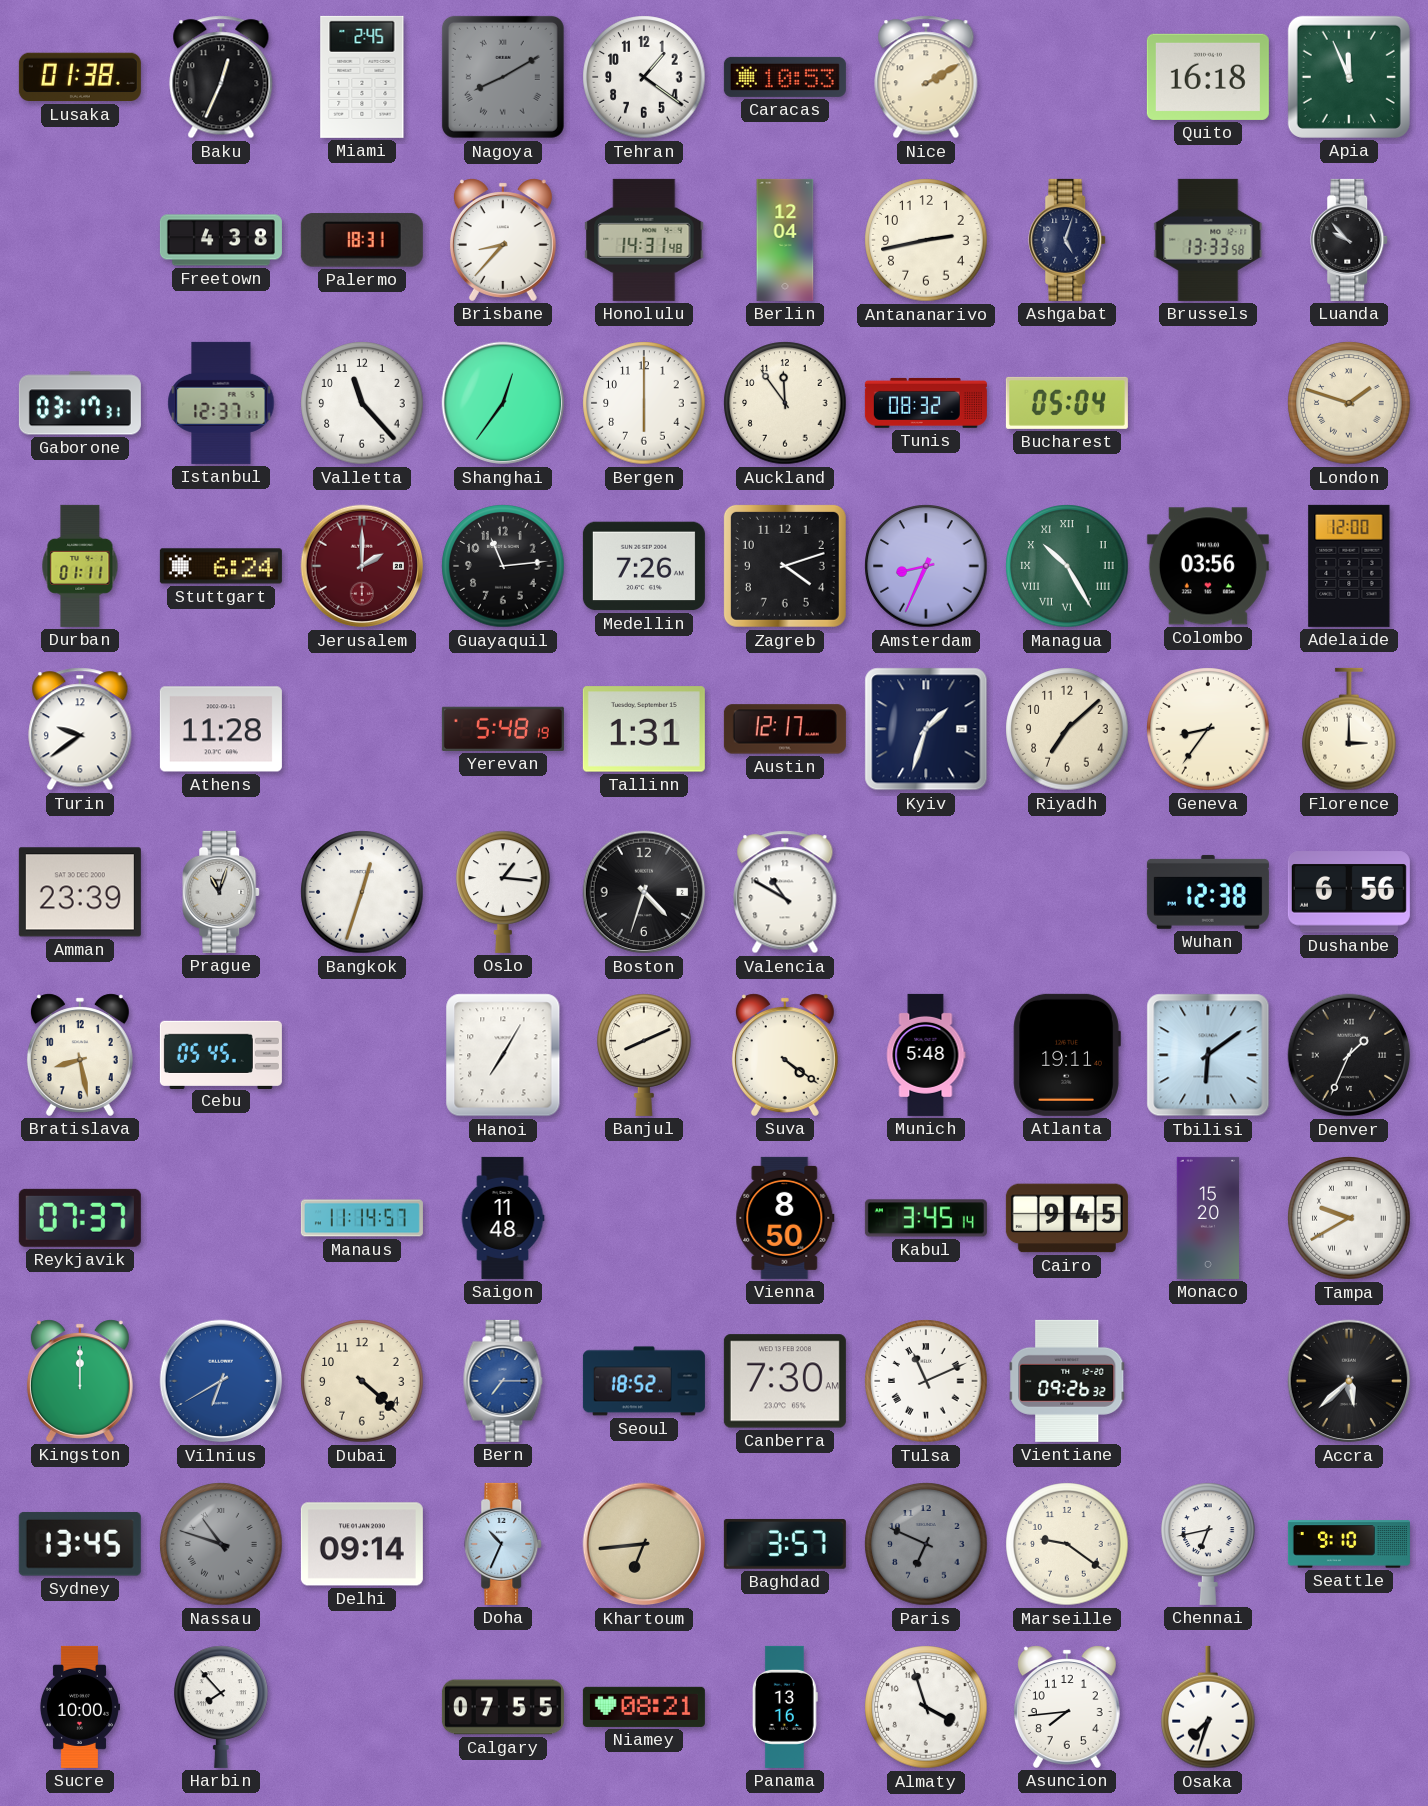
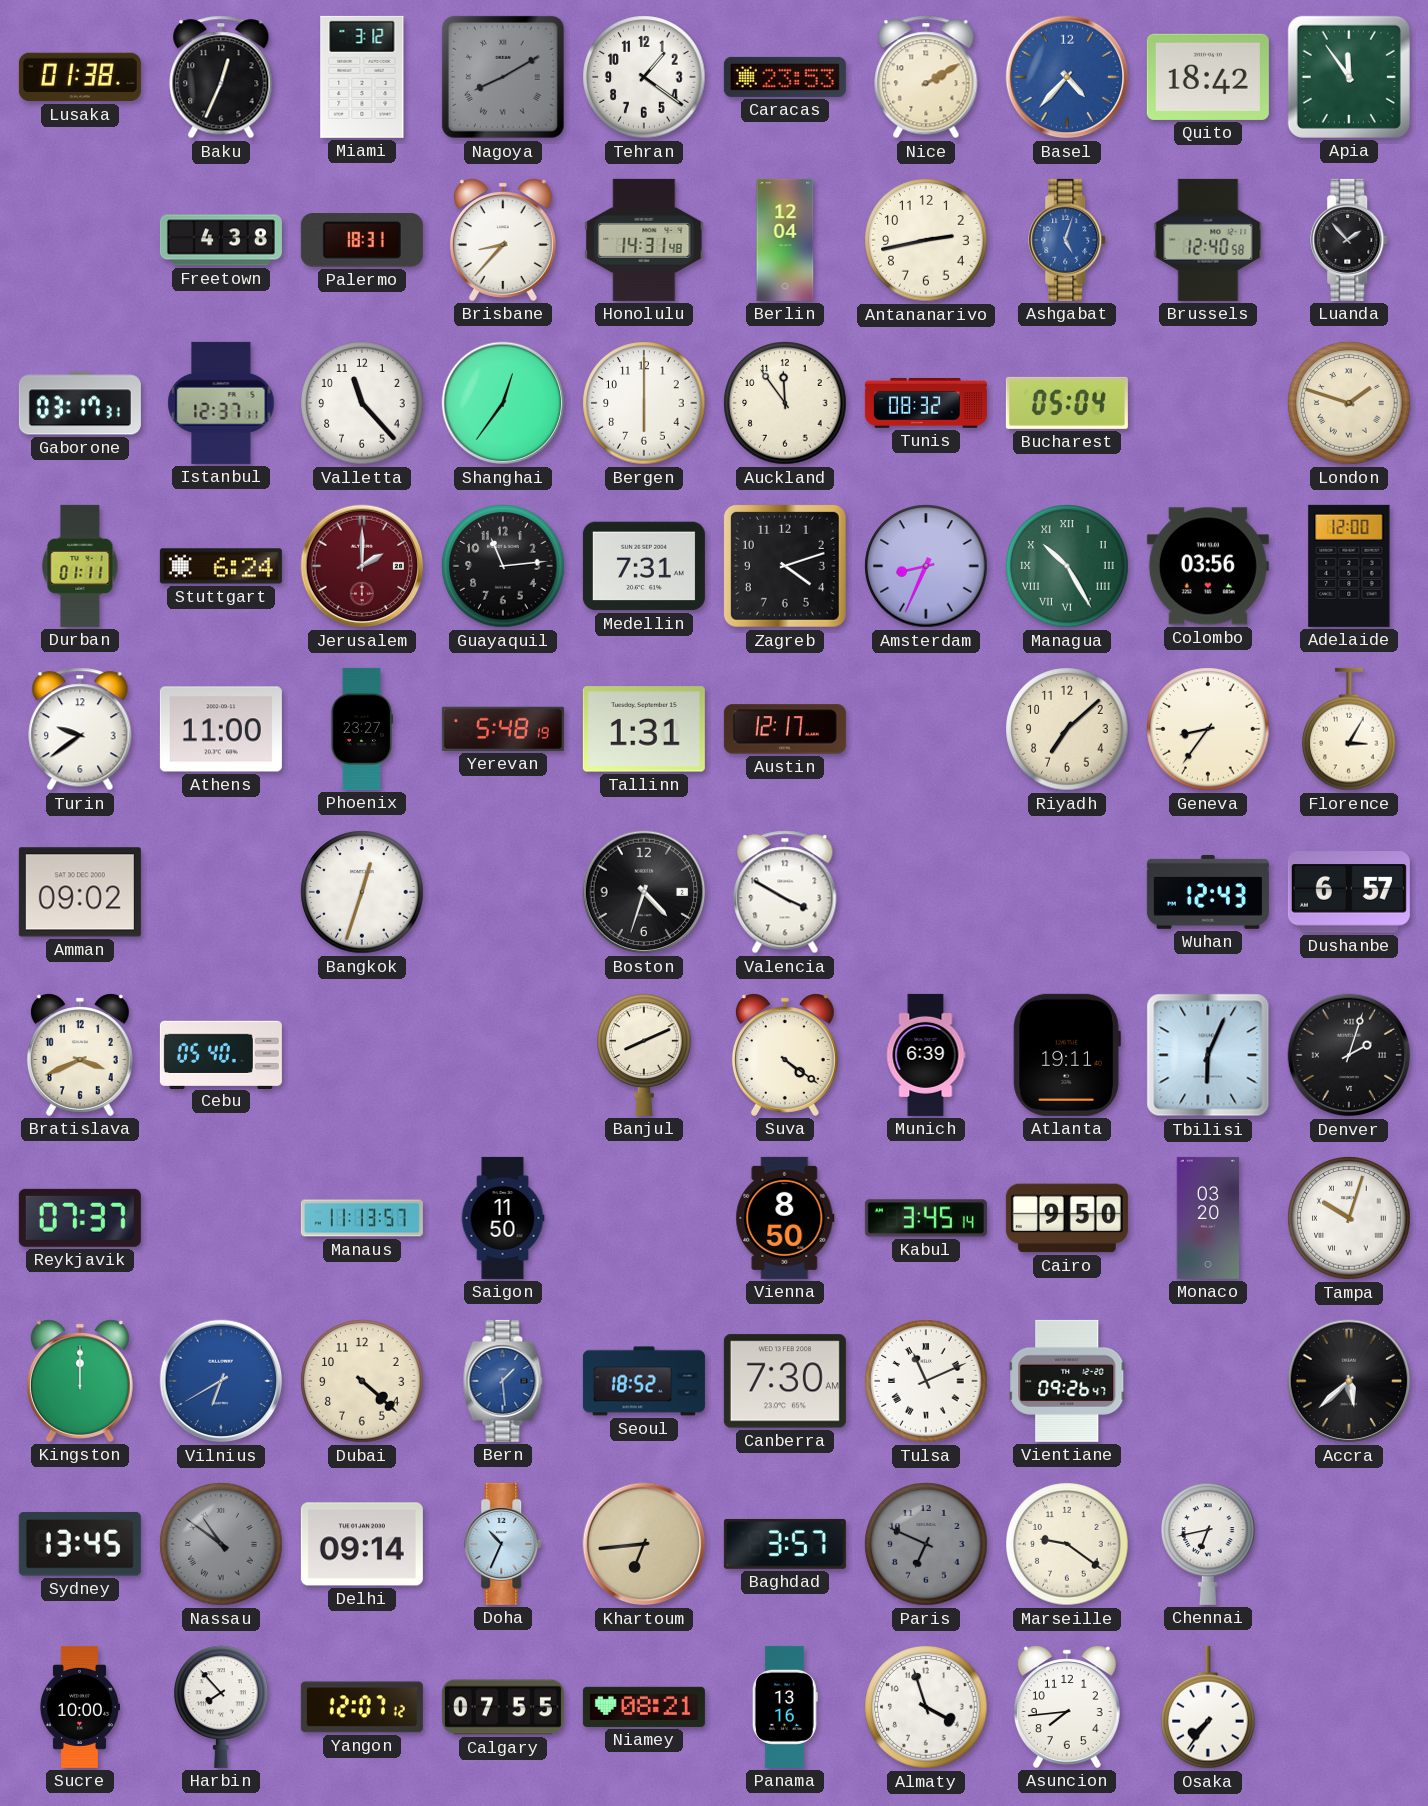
Miami: 2:45 -> 3:12
Caracas: 10:53 -> 23:53
Basel: none -> 4:37
Quito: 16:18 -> 18:42
Apia: 11:56 -> 11:54
Ashgabat dial: navy -> blue
Brussels: 13:33 -> 12:40
Luanda: 9:53 -> 1:53
Medellin: 7:26 -> 7:31
Athens: 11:28 -> 11:00
Phoenix: none -> 23:27
Kyiv: 1:33 -> none
Florence: 3:00 -> 3:05
Amman: 23:39 -> 09:02
Prague: 11:03 -> none
Oslo: 1:16 -> none
Valencia: 10:50 -> 3:50
Wuhan: 12:38 -> 12:43
Dushanbe: 6:56 -> 6:57
Bratislava: 8:28 -> 3:41
Cebu: 05:45 -> 05:40
Hanoi: 7:05 -> none
Munich: 5:48 -> 6:39
Tbilisi: 6:09 -> 6:04
Denver: 1:34 -> 2:03
Manaus: 11:14 -> 11:13
Saigon: 11:48 -> 11:50
Cairo: 9:45 -> 9:50
Monaco: 15:20 -> 03:20
Tampa: 9:40 -> 10:03
Bern: 7:15 -> 1:29
Vientiane: 09:26:32 -> 09:26:47
Nassau: 10:48 -> 10:51
Seattle: 9:10 -> none
Yangon: none -> 12:07
Osaka: 7:33 -> 7:36
